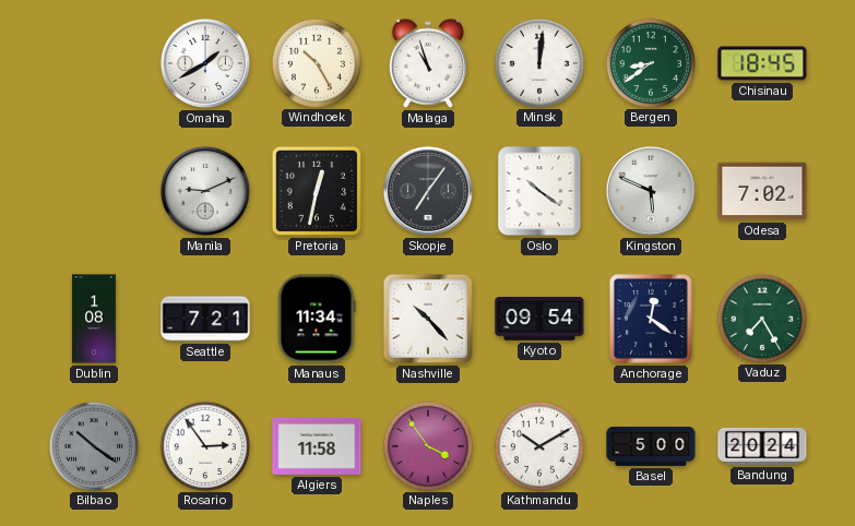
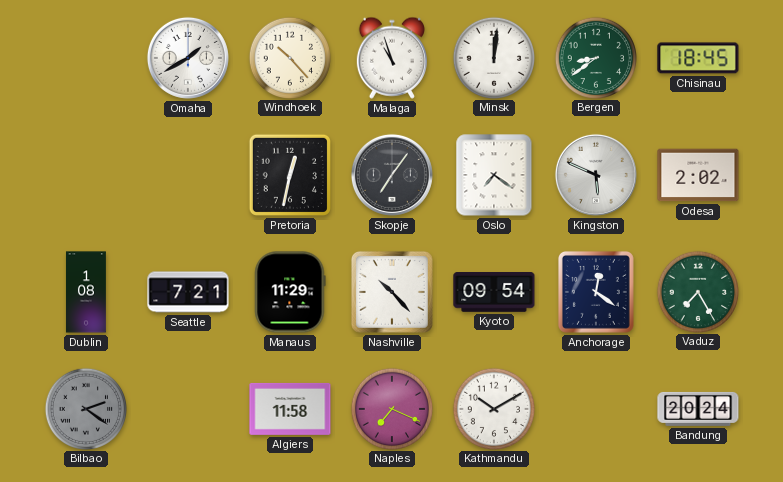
Windhoek: 10:25 -> 10:23
Manila: 9:11 -> none
Oslo: 10:21 -> 7:21
Odesa: 7:02 -> 2:02
Manaus: 11:34 -> 11:29
Bilbao: 10:21 -> 2:21
Rosario: 2:54 -> none
Naples: 3:54 -> 7:19
Basel: 5:00 -> none
